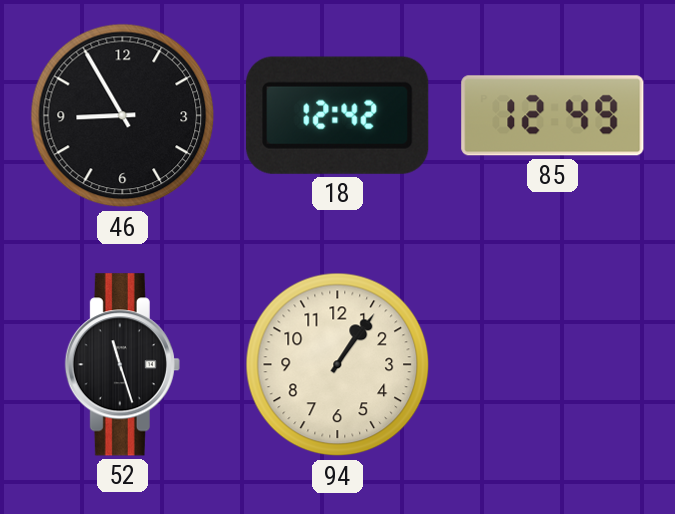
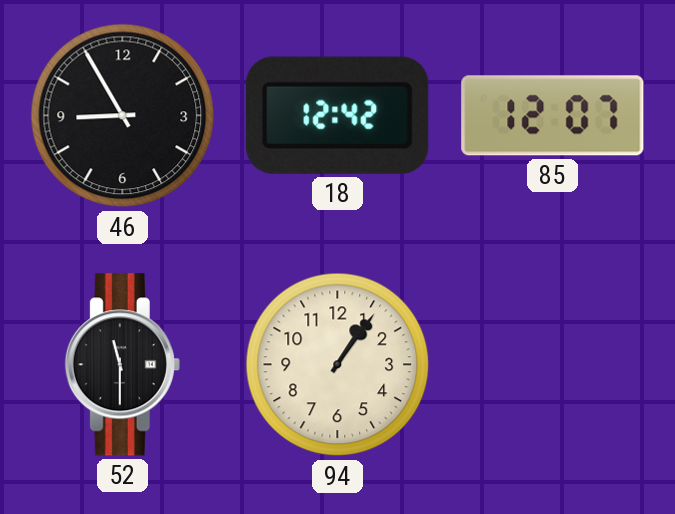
85: 12:49 -> 12:07
52: 11:27 -> 11:30
